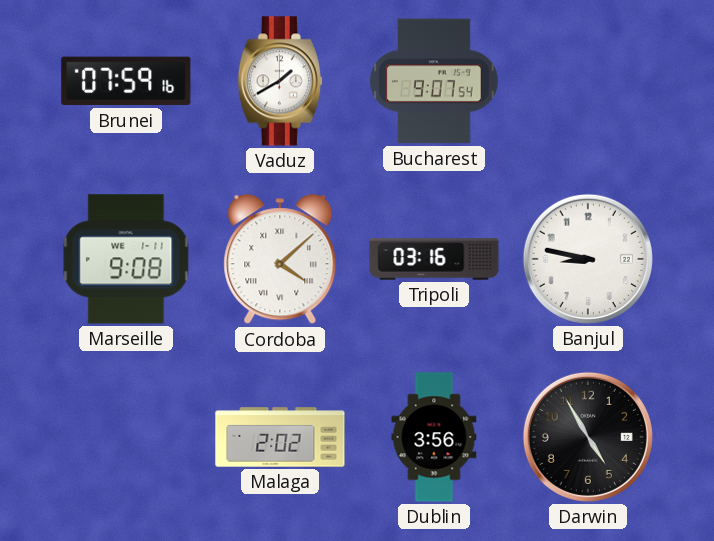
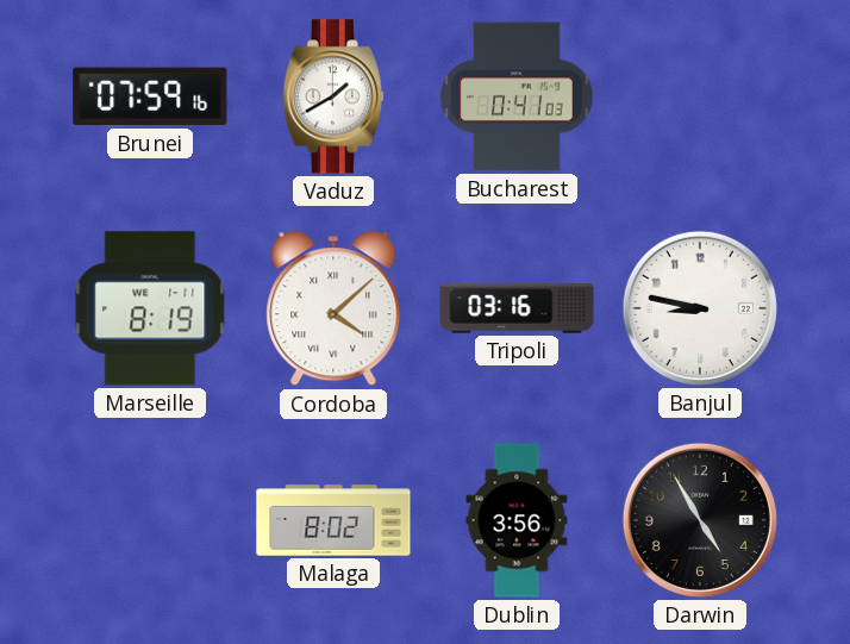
Bucharest: 9:07 -> 0:41
Marseille: 9:08 -> 8:19
Malaga: 2:02 -> 8:02
